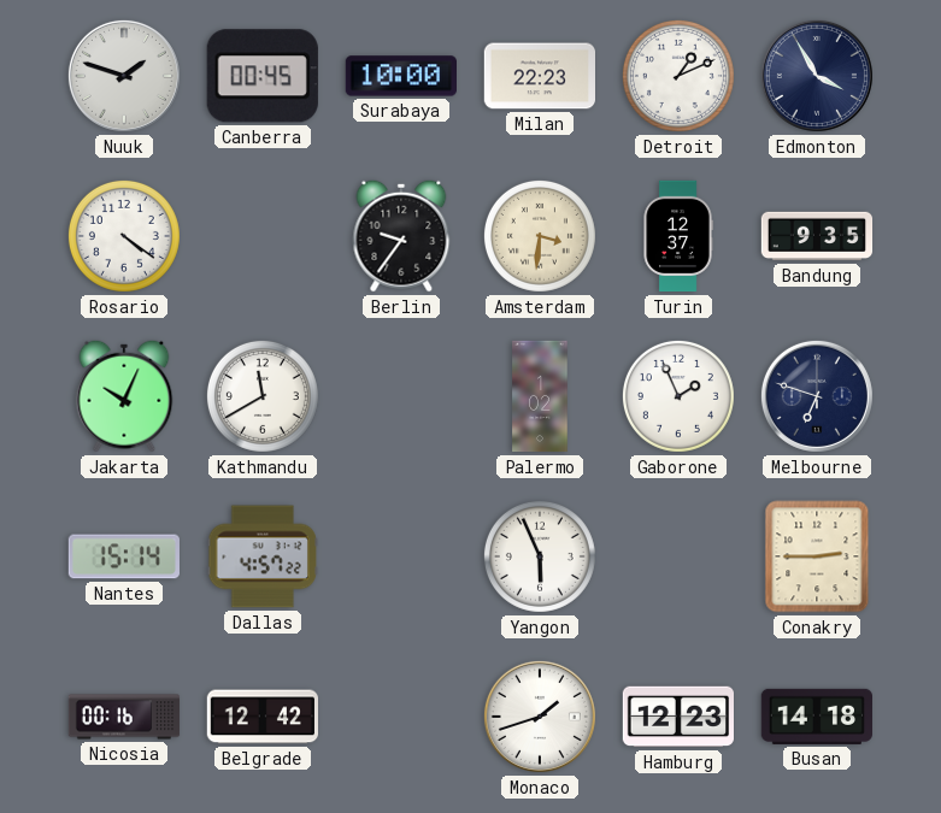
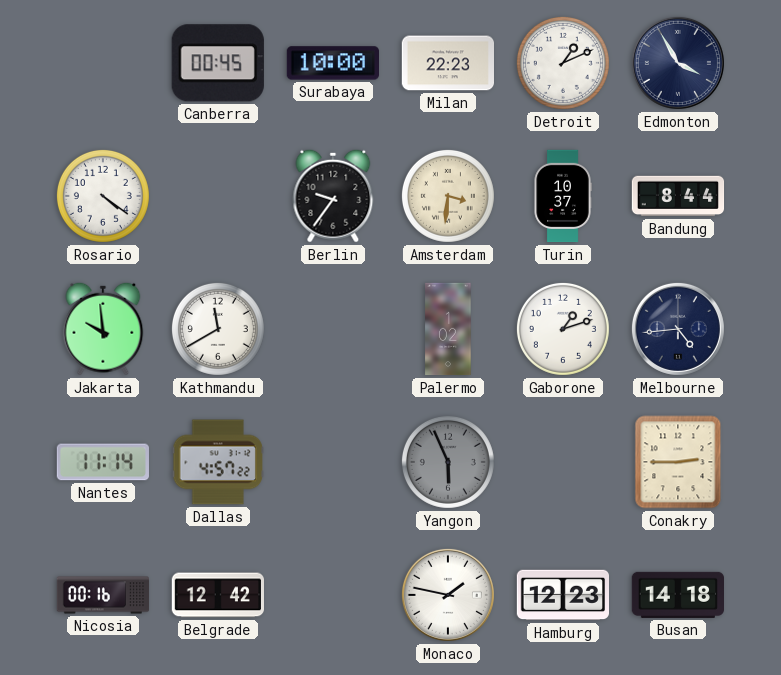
Nuuk: 1:48 -> none
Turin: 12:37 -> 10:37
Bandung: 9:35 -> 8:44
Jakarta: 10:04 -> 9:59
Gaborone: 1:56 -> 1:12
Melbourne: 6:48 -> 4:44
Nantes: 15:14 -> 11:14
Yangon dial: white -> grey
Monaco: 1:42 -> 1:47
